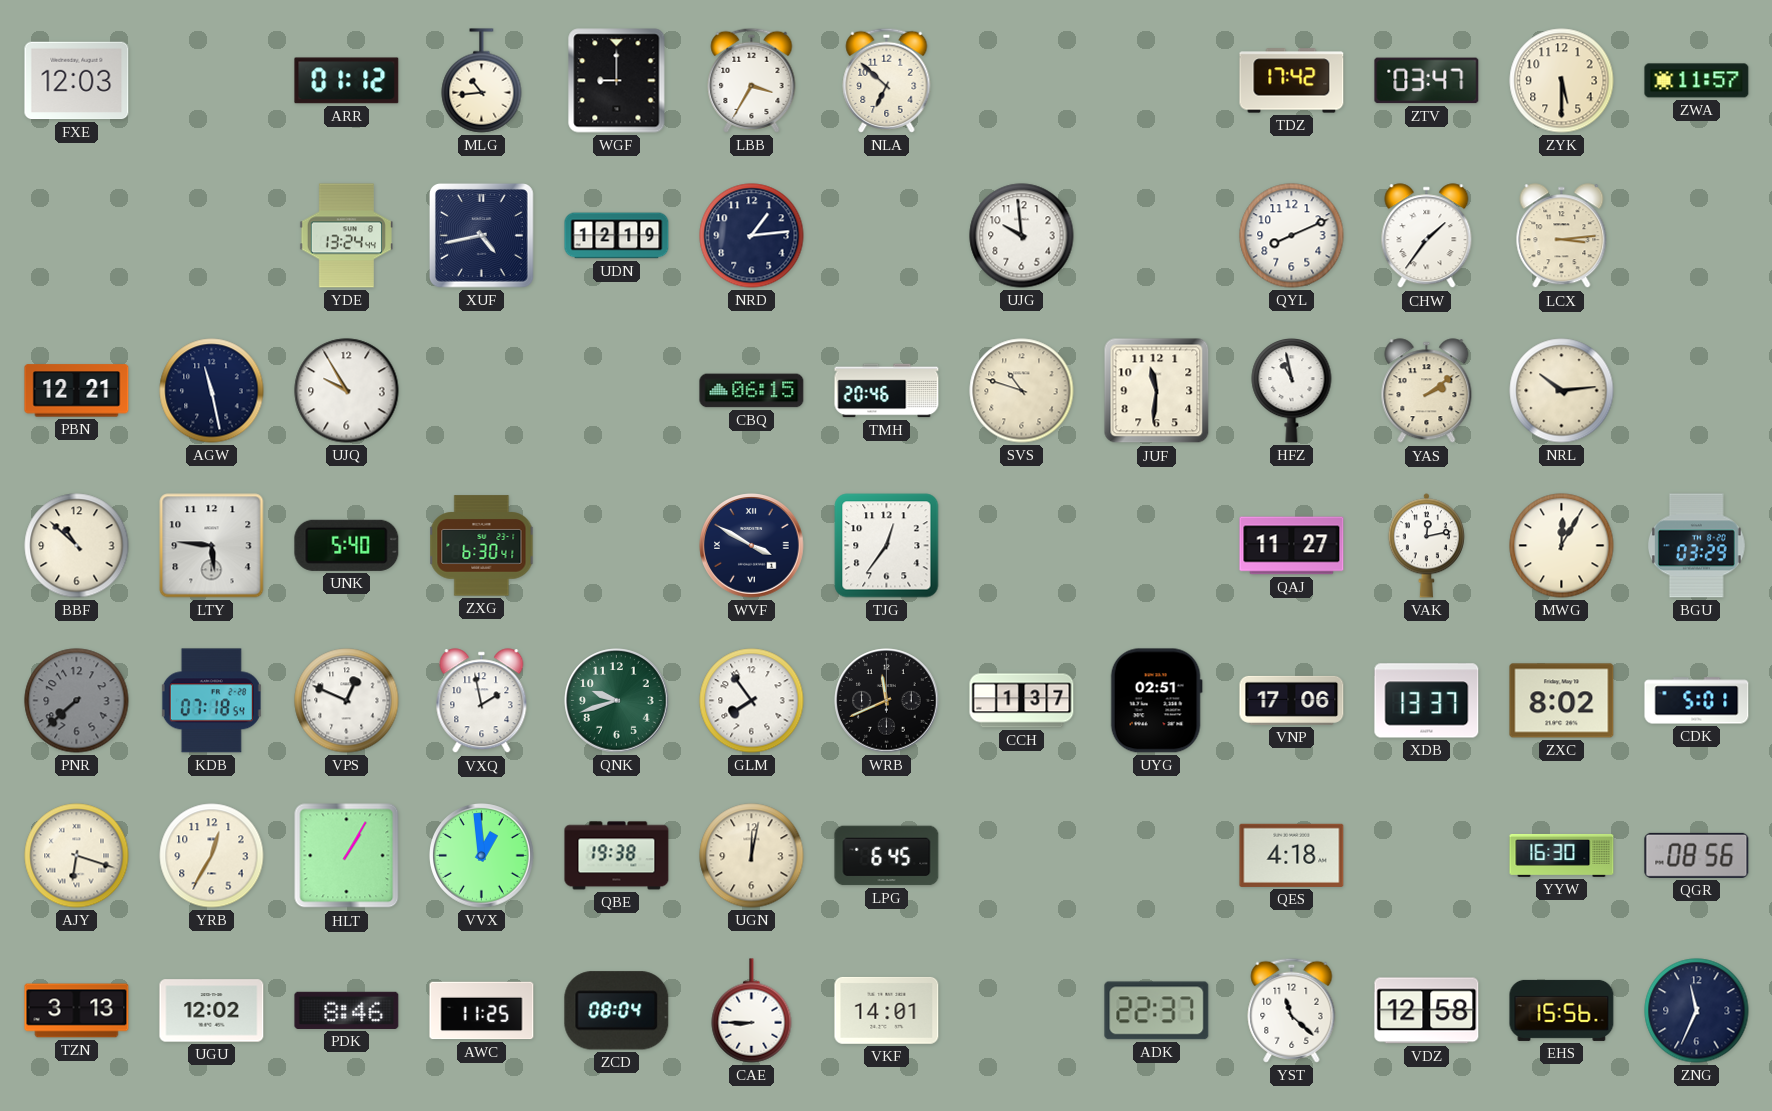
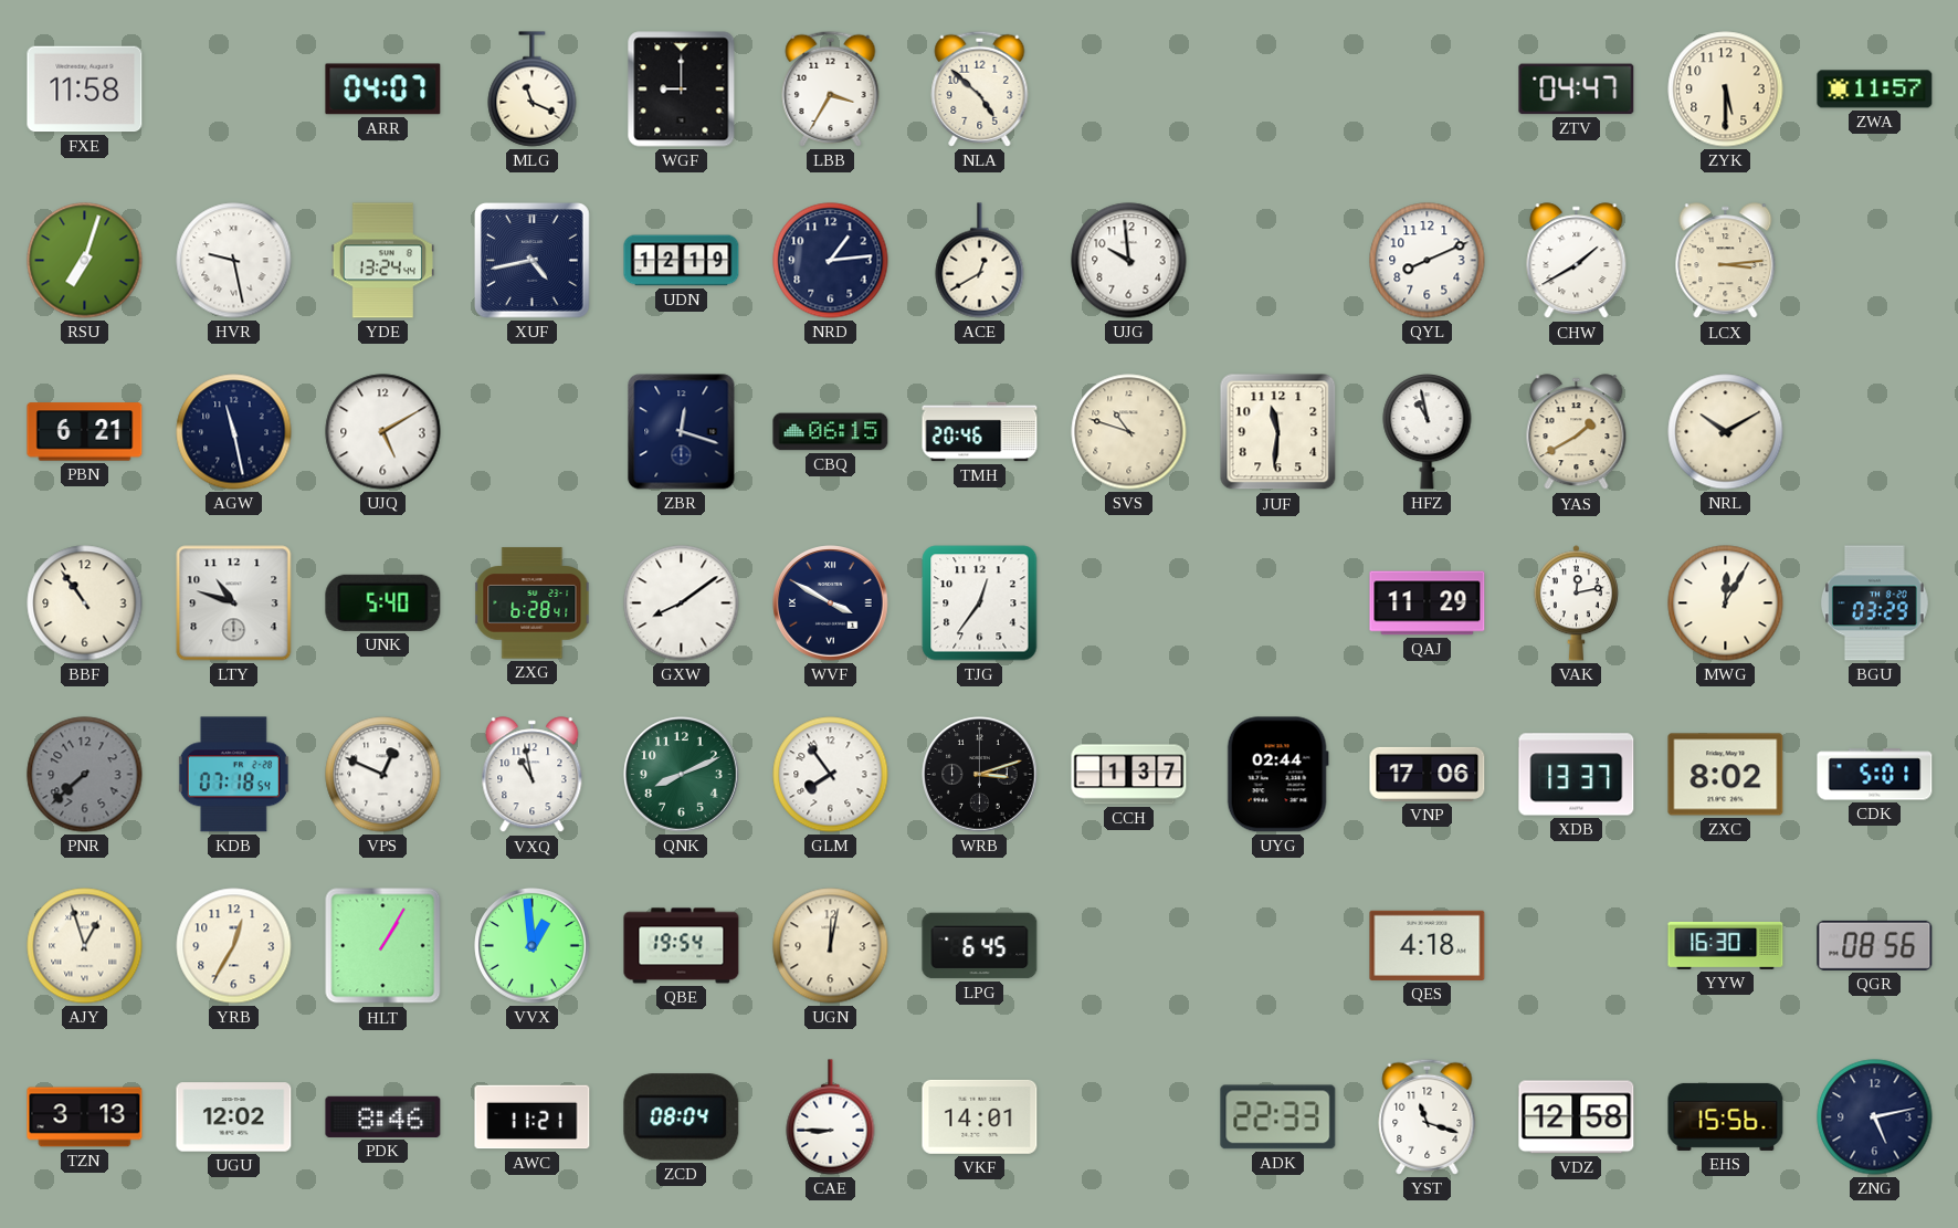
FXE: 12:03 -> 11:58
ARR: 01:12 -> 04:07
MLG: 10:44 -> 11:19
NLA: 6:52 -> 4:52
TDZ: 17:42 -> none
ZTV: 03:47 -> 04:47
RSU: none -> 7:03
HVR: none -> 9:28
ACE: none -> 12:40
CHW: 1:36 -> 1:40
PBN: 12:21 -> 6:21
UJQ: 9:55 -> 5:10
ZBR: none -> 12:18
YAS: 2:09 -> 1:40
NRL: 10:14 -> 10:10
BBF: 10:52 -> 10:54
LTY: 5:46 -> 10:48
ZXG: 6:30 -> 6:28
GXW: none -> 8:09
QAJ: 11:27 -> 11:29
VXQ: 1:58 -> 10:58
QNK: 9:42 -> 8:11
WRB: 11:41 -> 3:12
UYG: 02:51 -> 02:44
AJY: 6:18 -> 12:57
QBE: 19:38 -> 19:54
AWC: 11:25 -> 11:21
ADK: 22:37 -> 22:33
YST: 11:22 -> 11:18
ZNG: 11:34 -> 5:13
